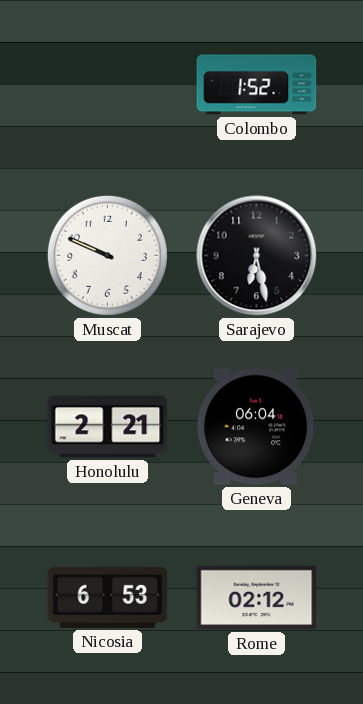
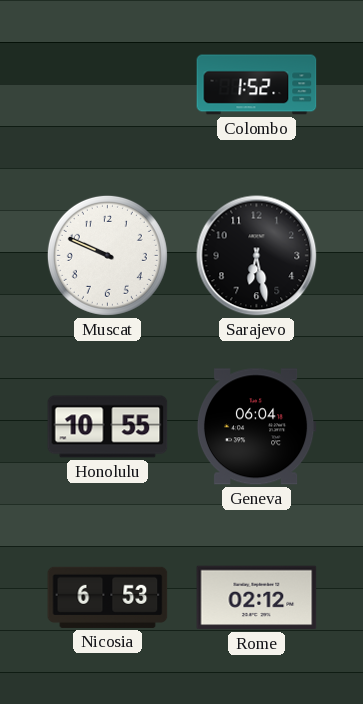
Honolulu: 2:21 -> 10:55
